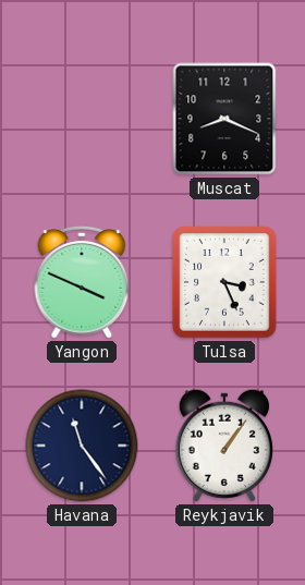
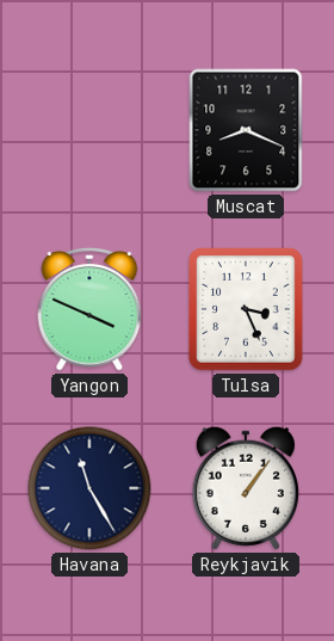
Havana: 11:24 -> 11:25
